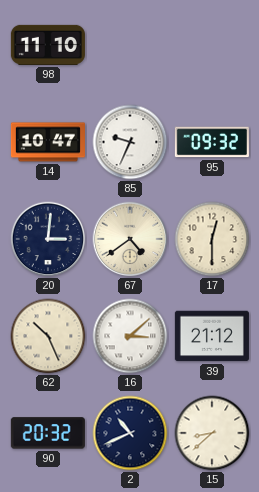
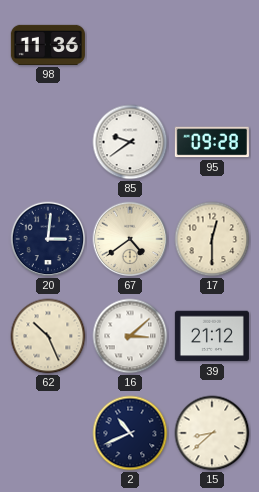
98: 11:10 -> 11:36
14: 10:47 -> none
85: 9:34 -> 9:39
95: 09:32 -> 09:28
90: 20:32 -> none
